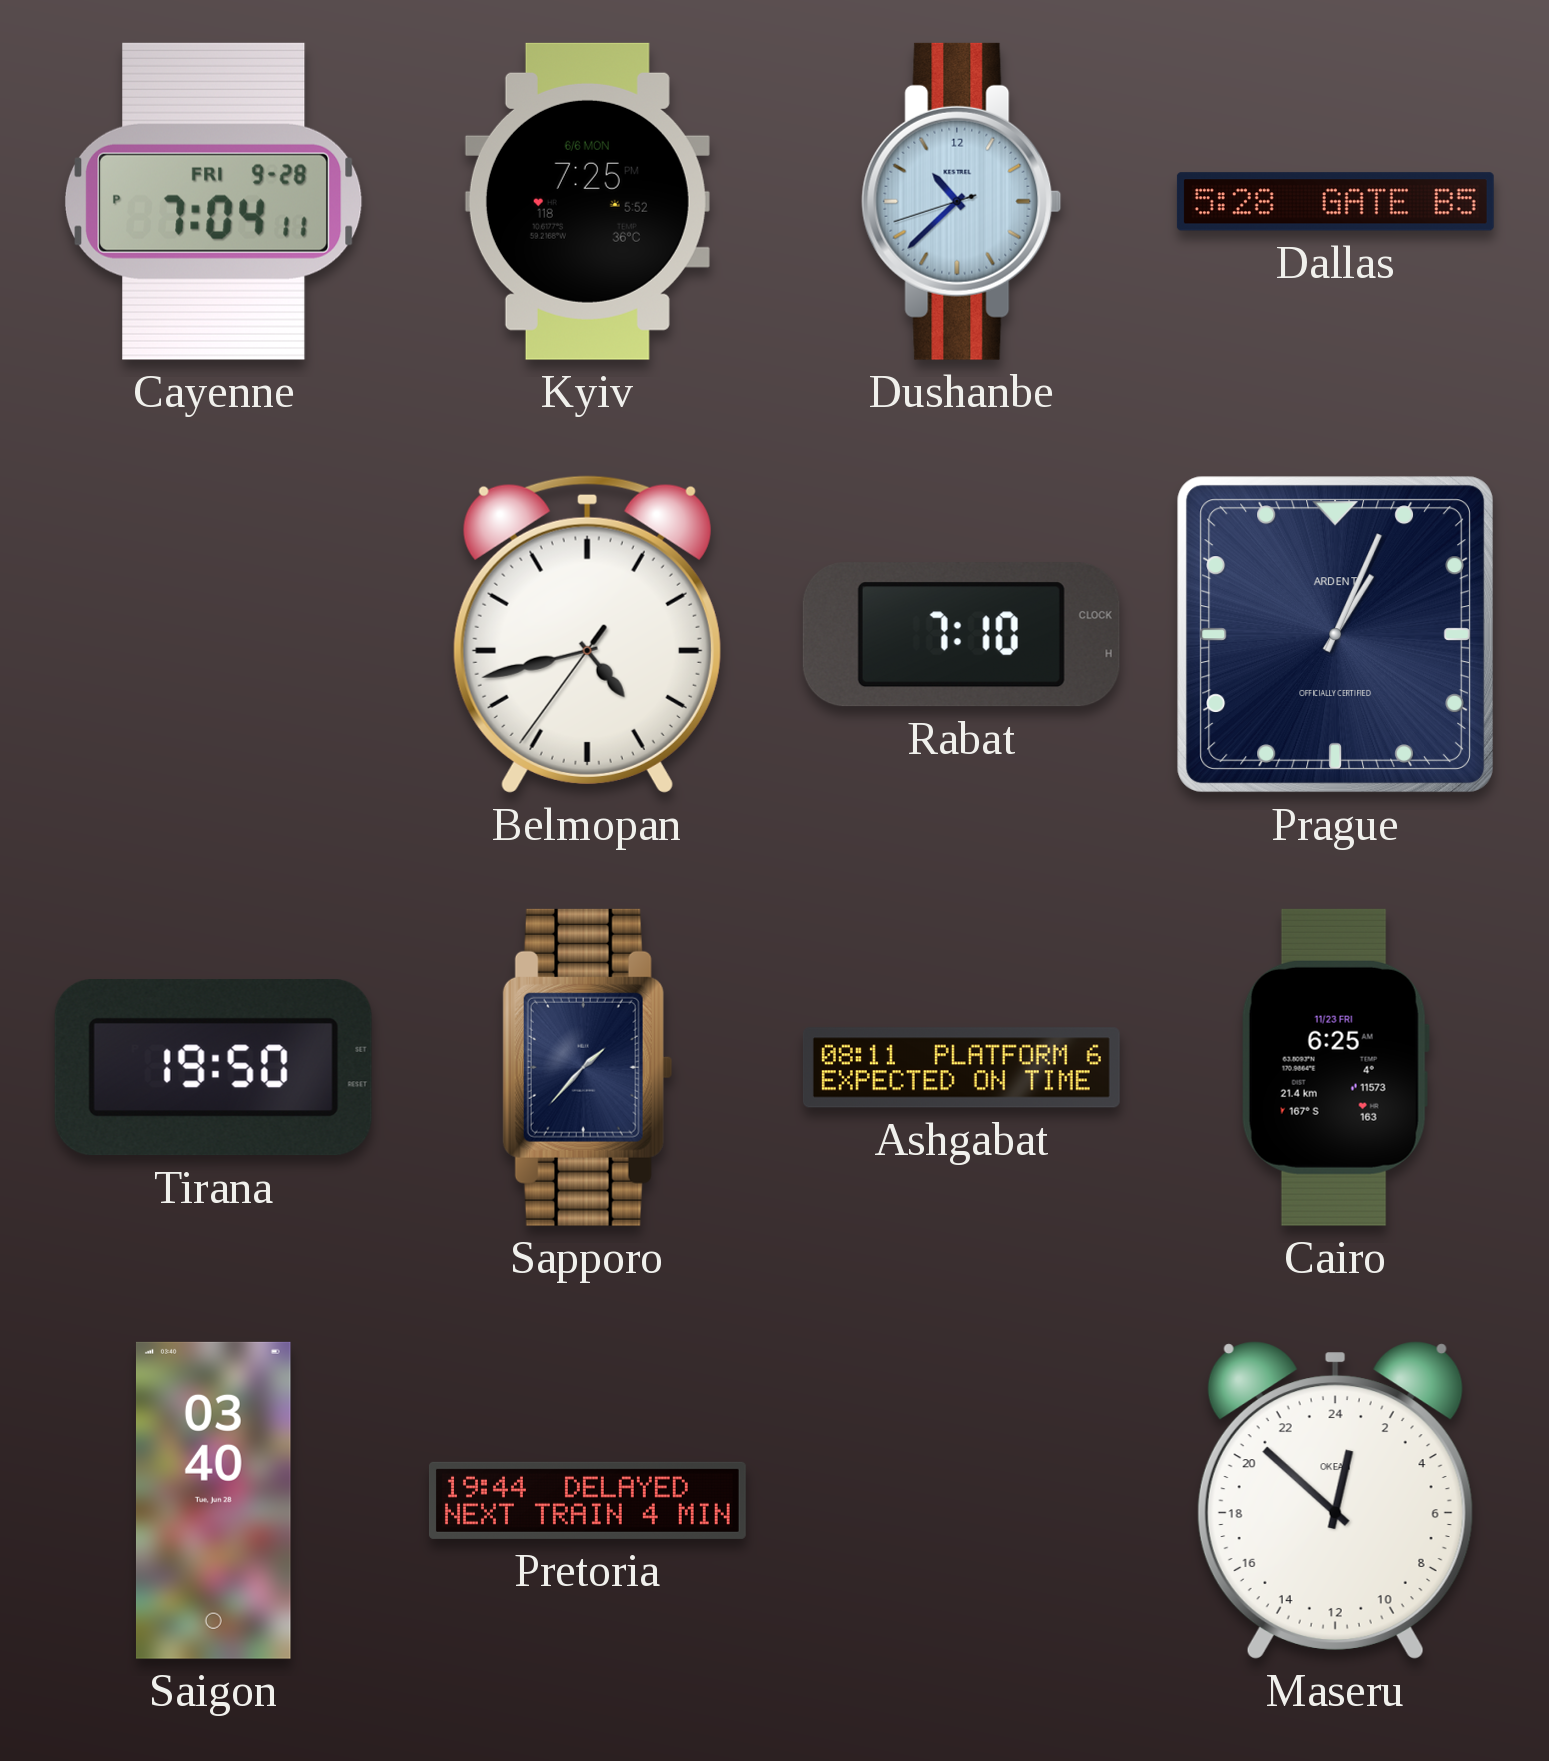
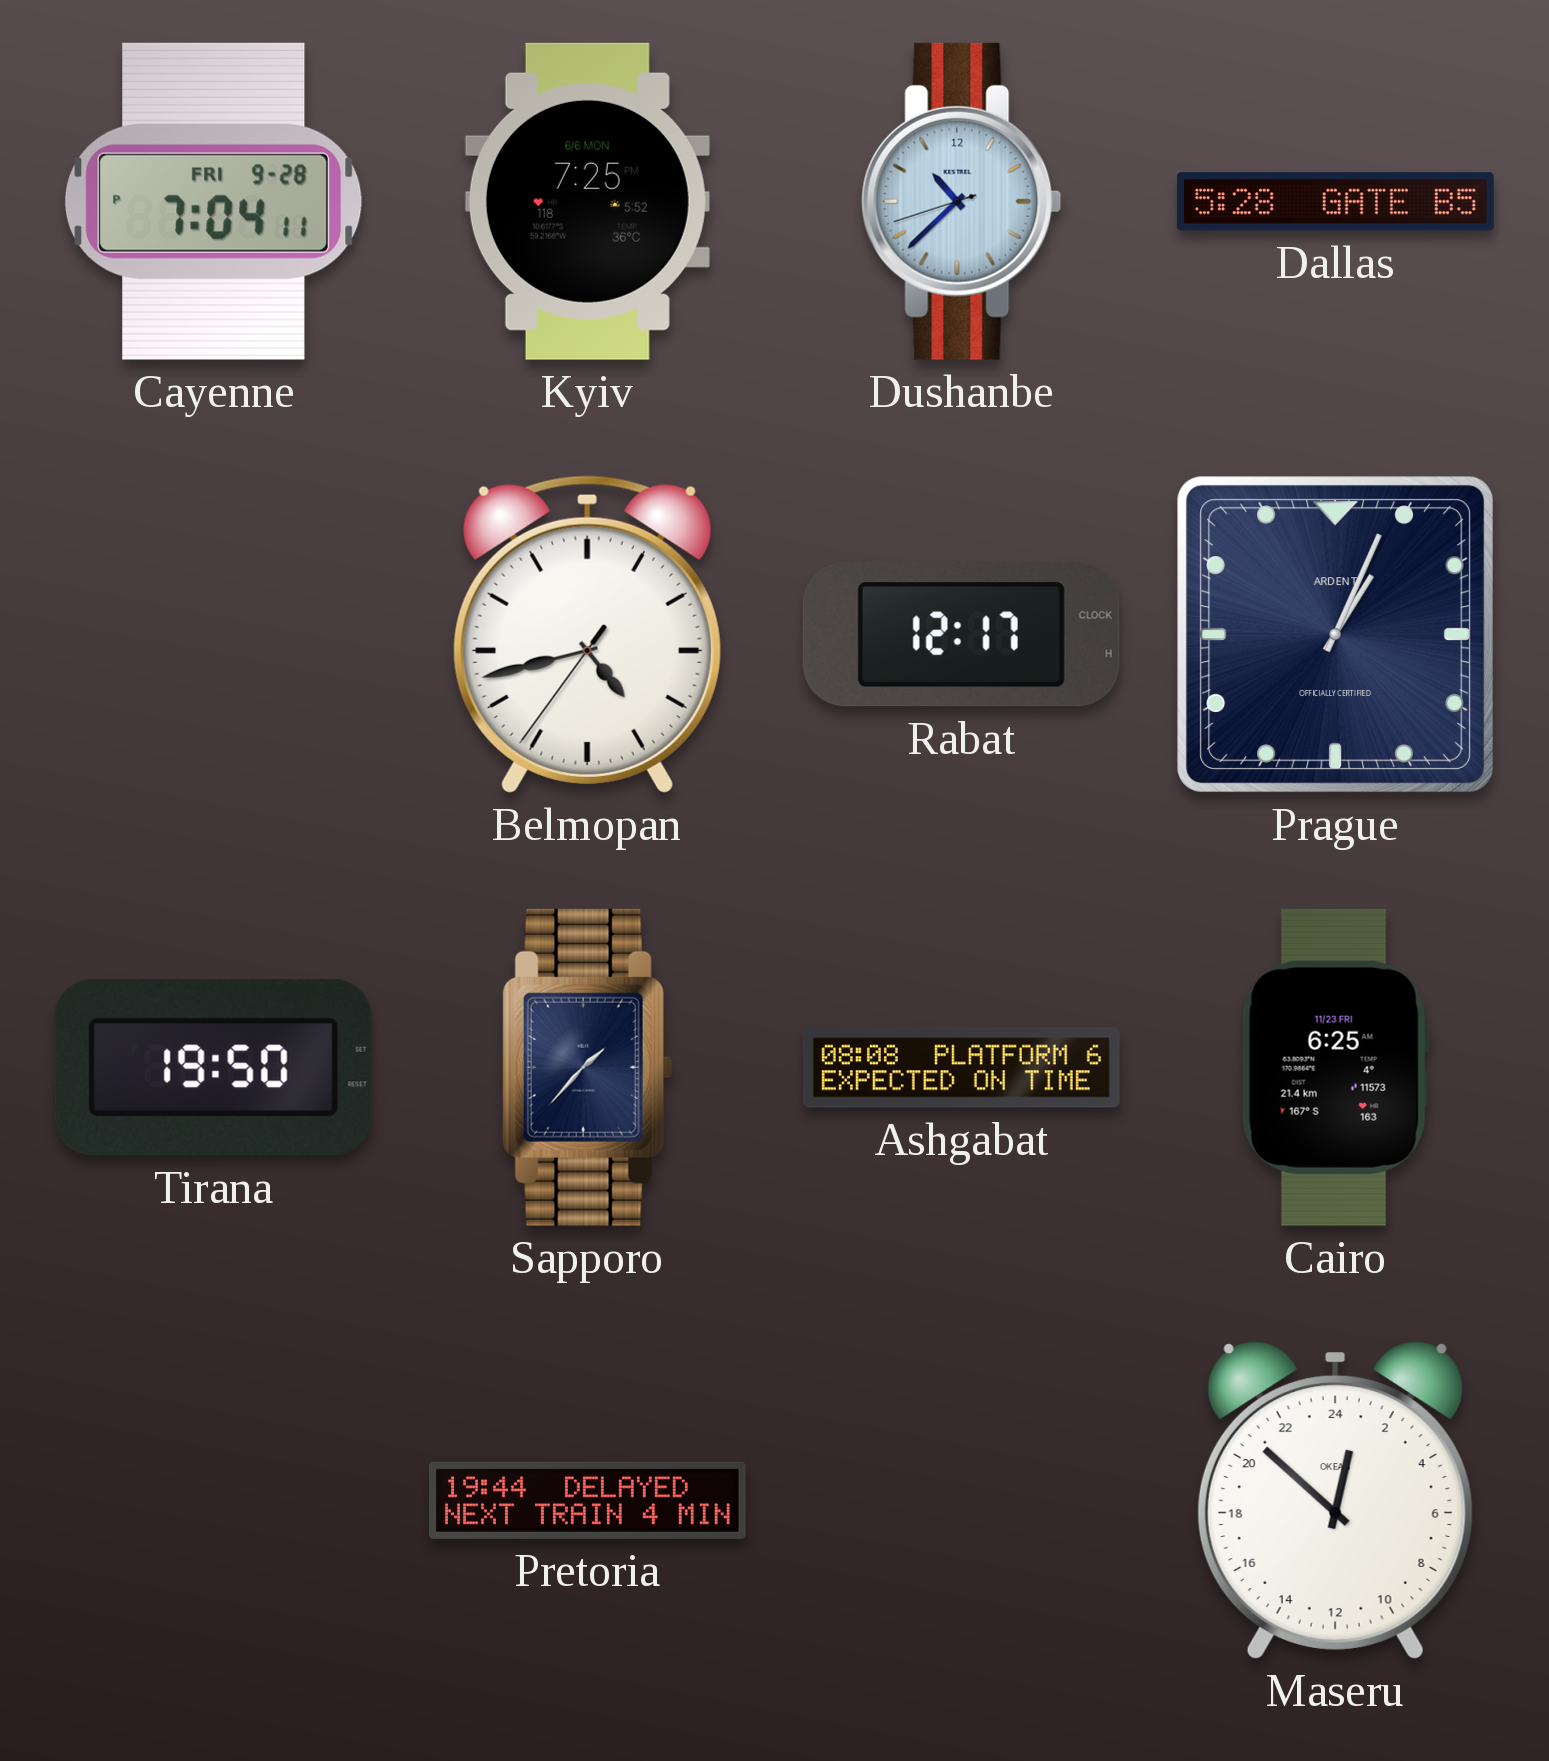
Rabat: 7:10 -> 12:17
Ashgabat: 08:11 -> 08:08
Saigon: 03:40 -> none
